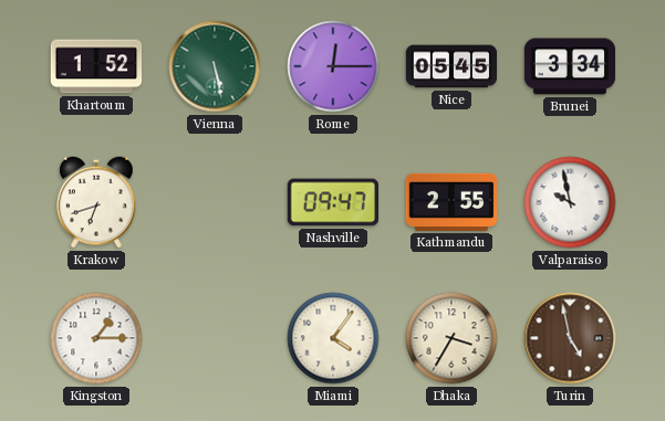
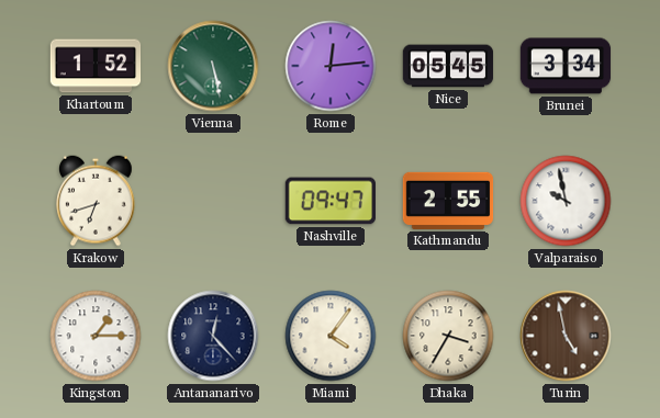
Rome: 12:15 -> 12:14
Antananarivo: none -> 12:23
